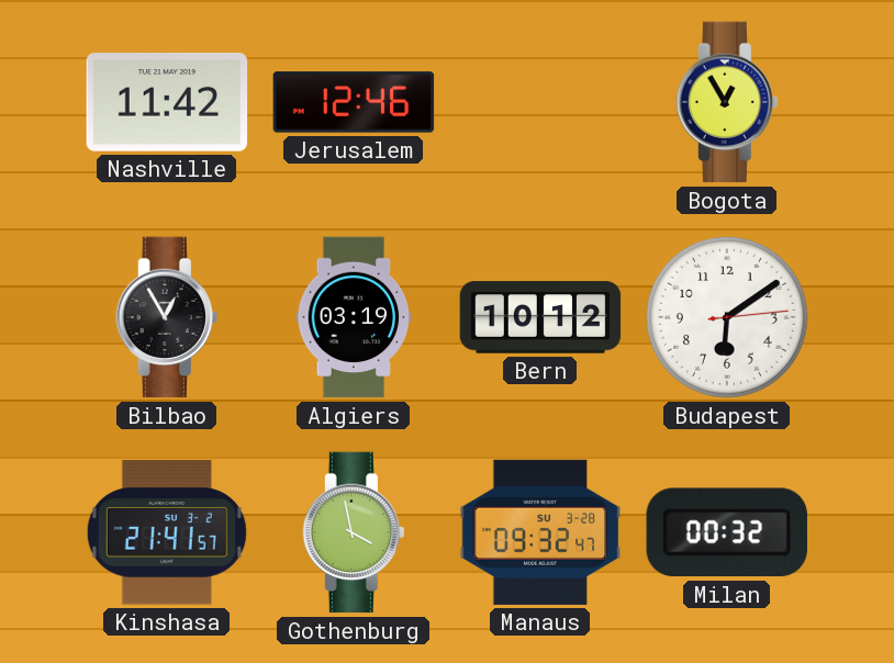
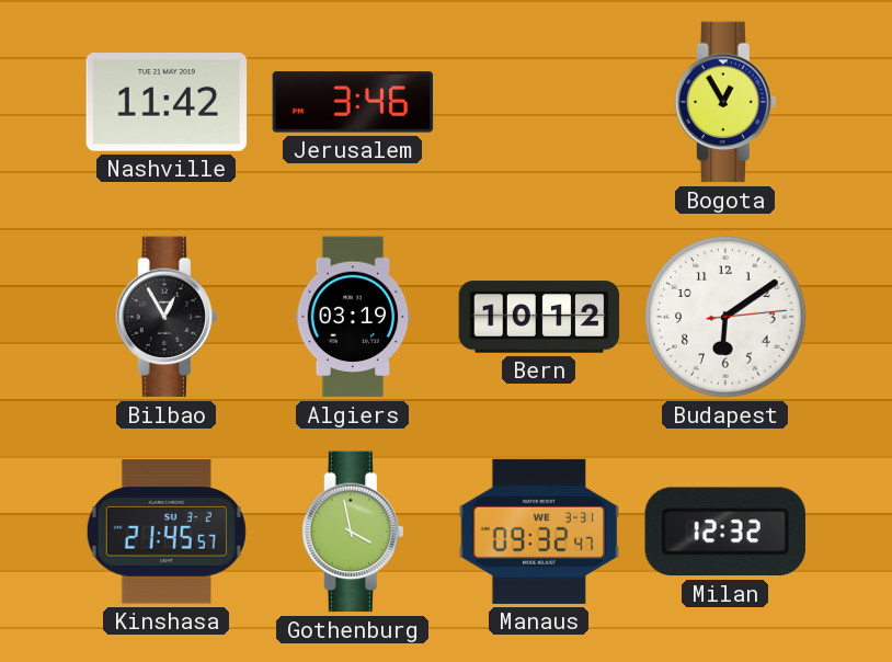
Jerusalem: 12:46 -> 3:46
Kinshasa: 21:41 -> 21:45
Manaus date: SU 3-28 -> WE 3-31
Milan: 00:32 -> 12:32
